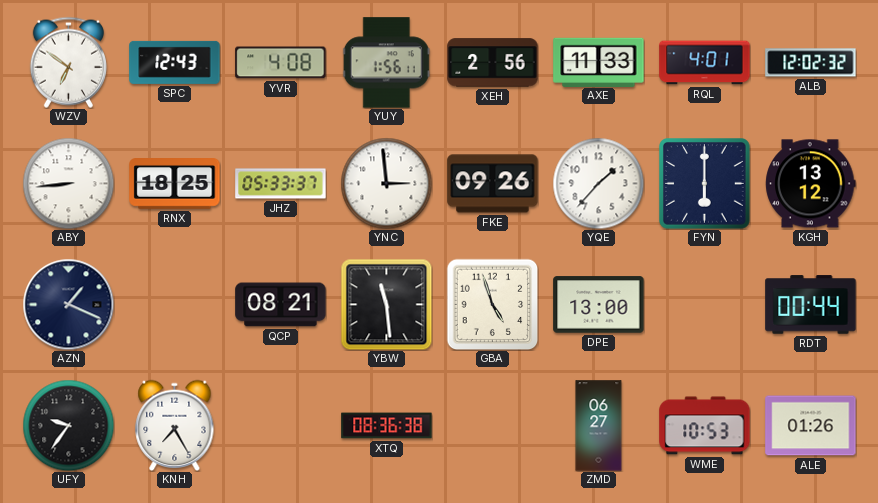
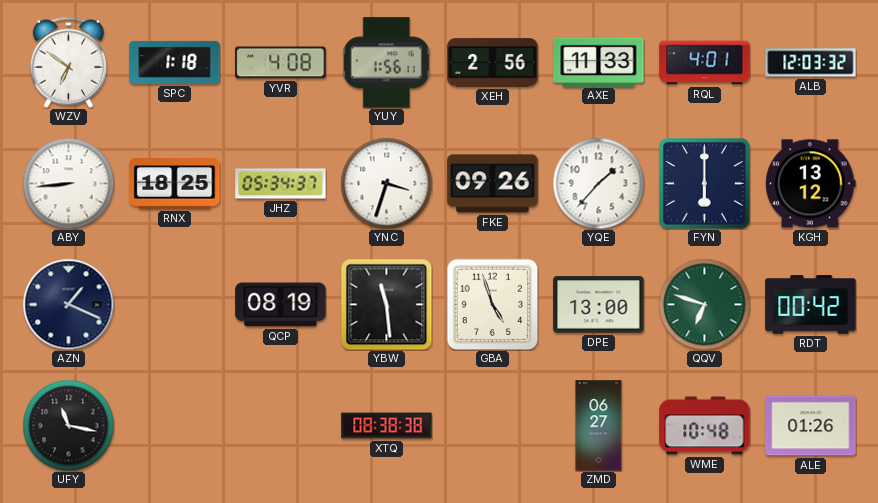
SPC: 12:43 -> 1:18
ALB: 12:02 -> 12:03
JHZ: 05:33 -> 05:34
YNC: 2:59 -> 3:33
QCP: 08:21 -> 08:19
QQV: none -> 6:48
RDT: 00:44 -> 00:42
UFY: 9:36 -> 11:17
KNH: 7:25 -> none
XTQ: 08:36 -> 08:38
WME: 10:53 -> 10:48
